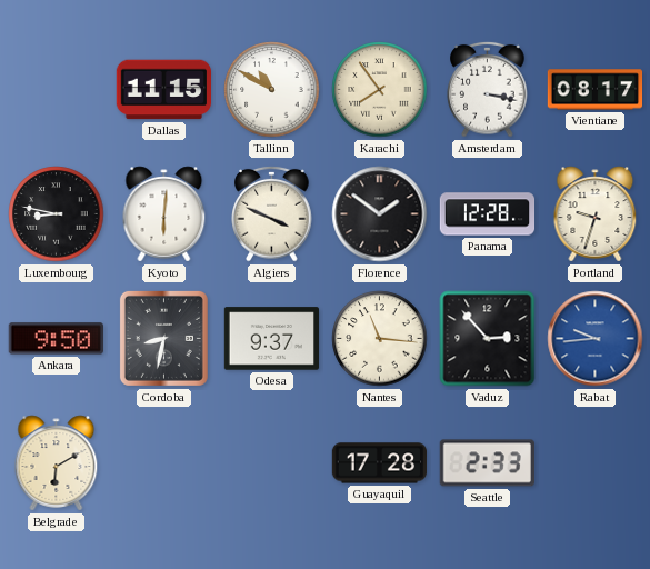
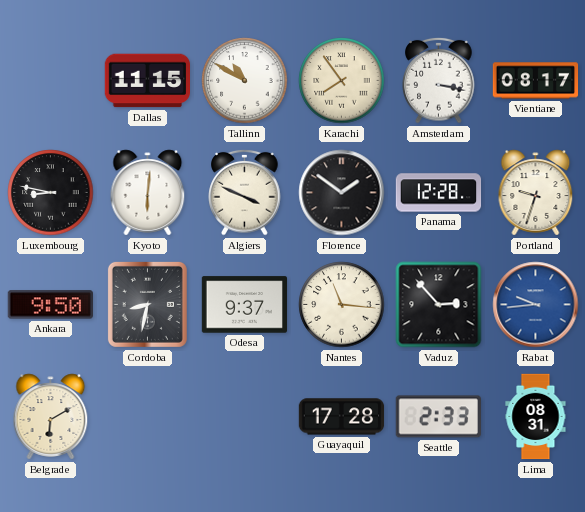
Lima: none -> 08:31
